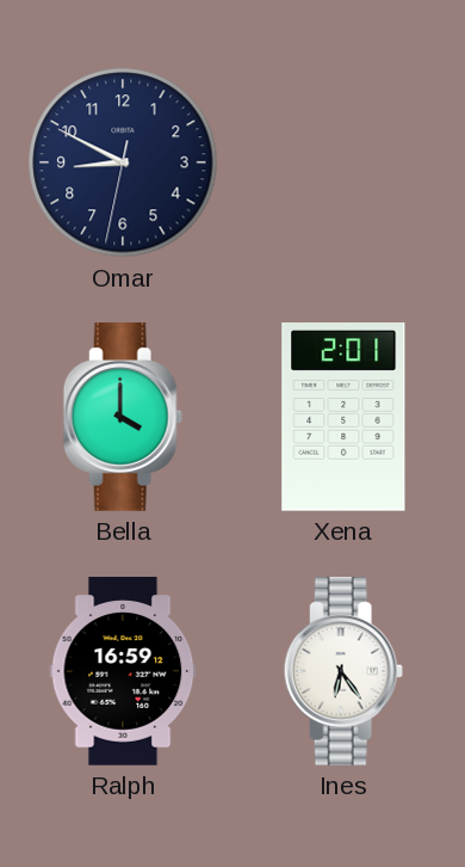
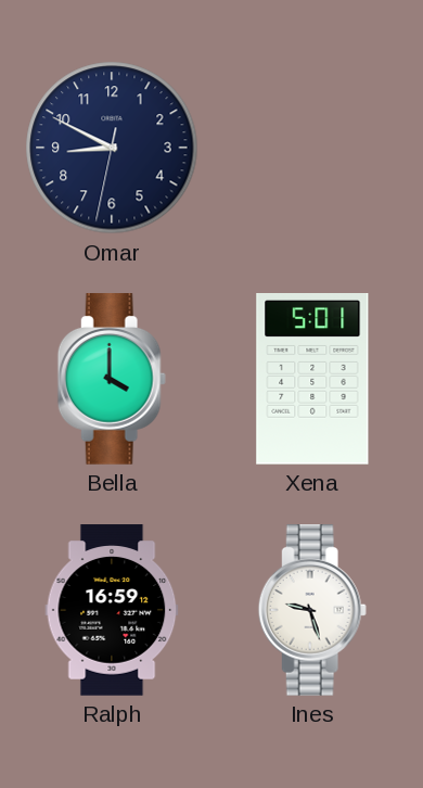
Xena: 2:01 -> 5:01
Ines: 6:24 -> 9:27
